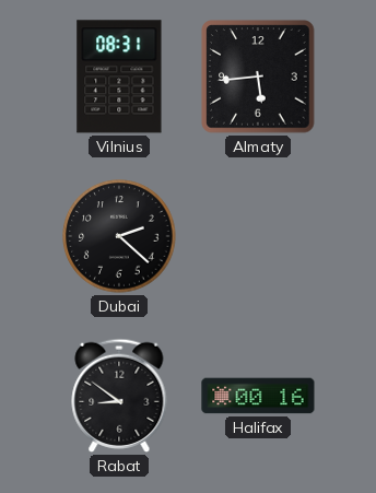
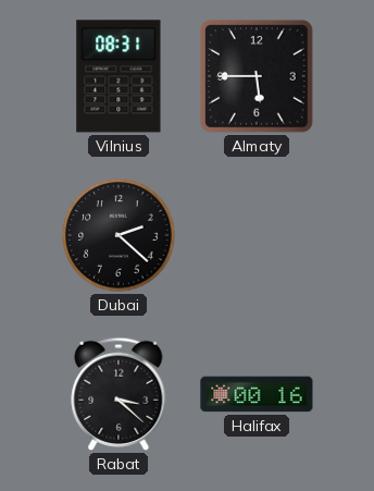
Almaty: 5:44 -> 5:45
Rabat: 8:51 -> 3:22
